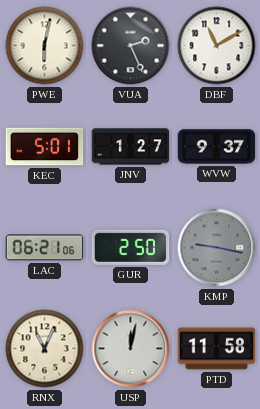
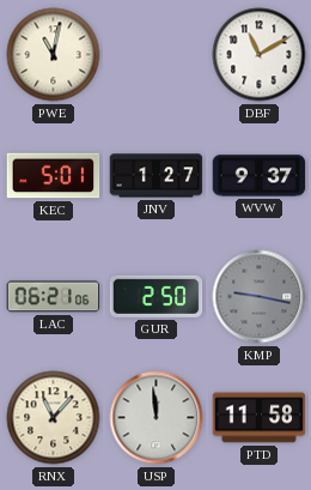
PWE: 6:02 -> 11:02
VUA: 2:26 -> none
RNX: 11:04 -> 11:07
USP: 12:02 -> 11:59
